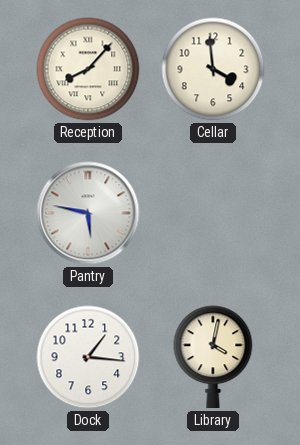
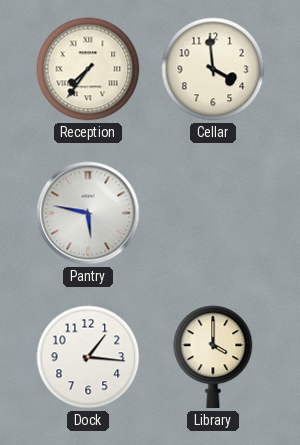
Reception: 8:07 -> 7:36
Library: 4:02 -> 4:00
